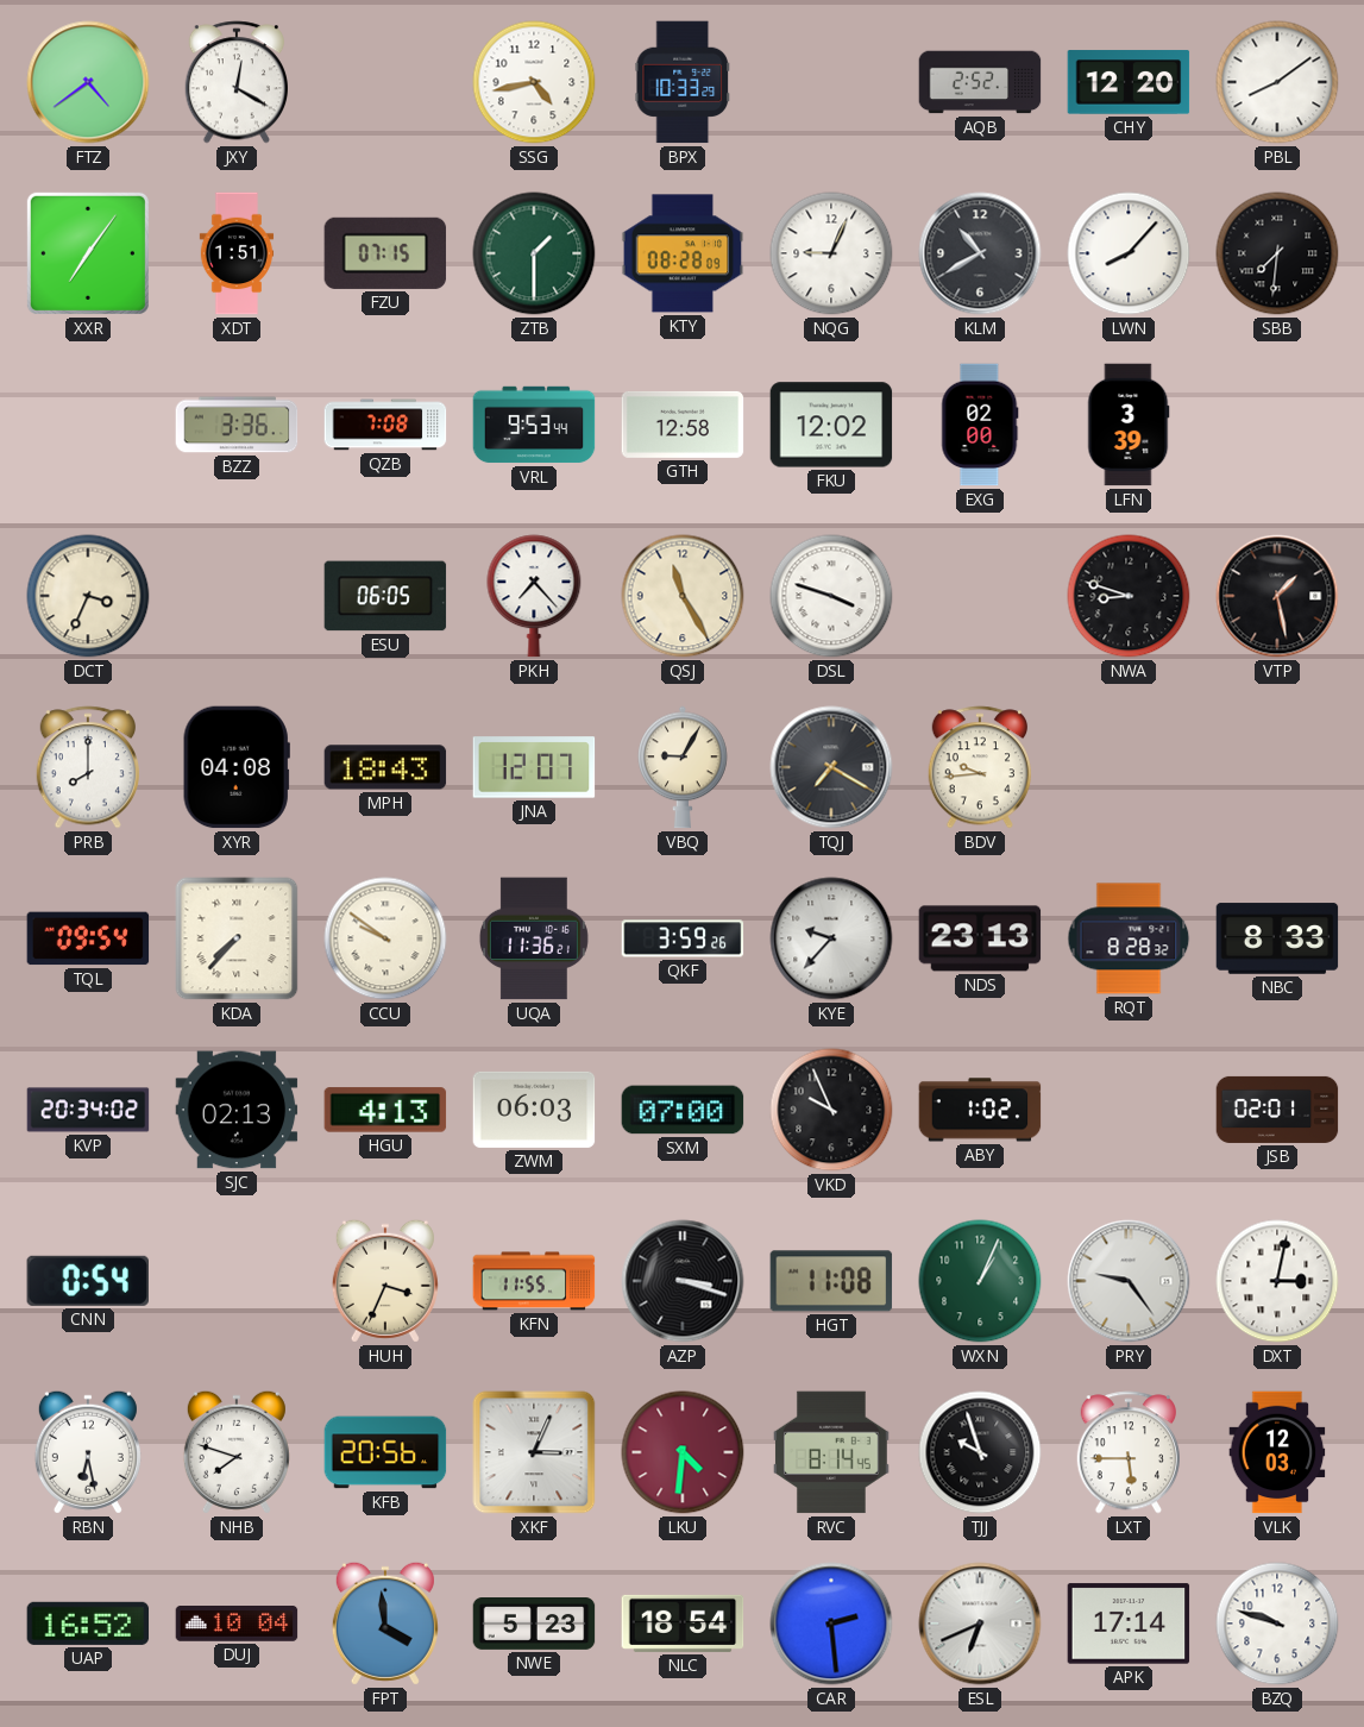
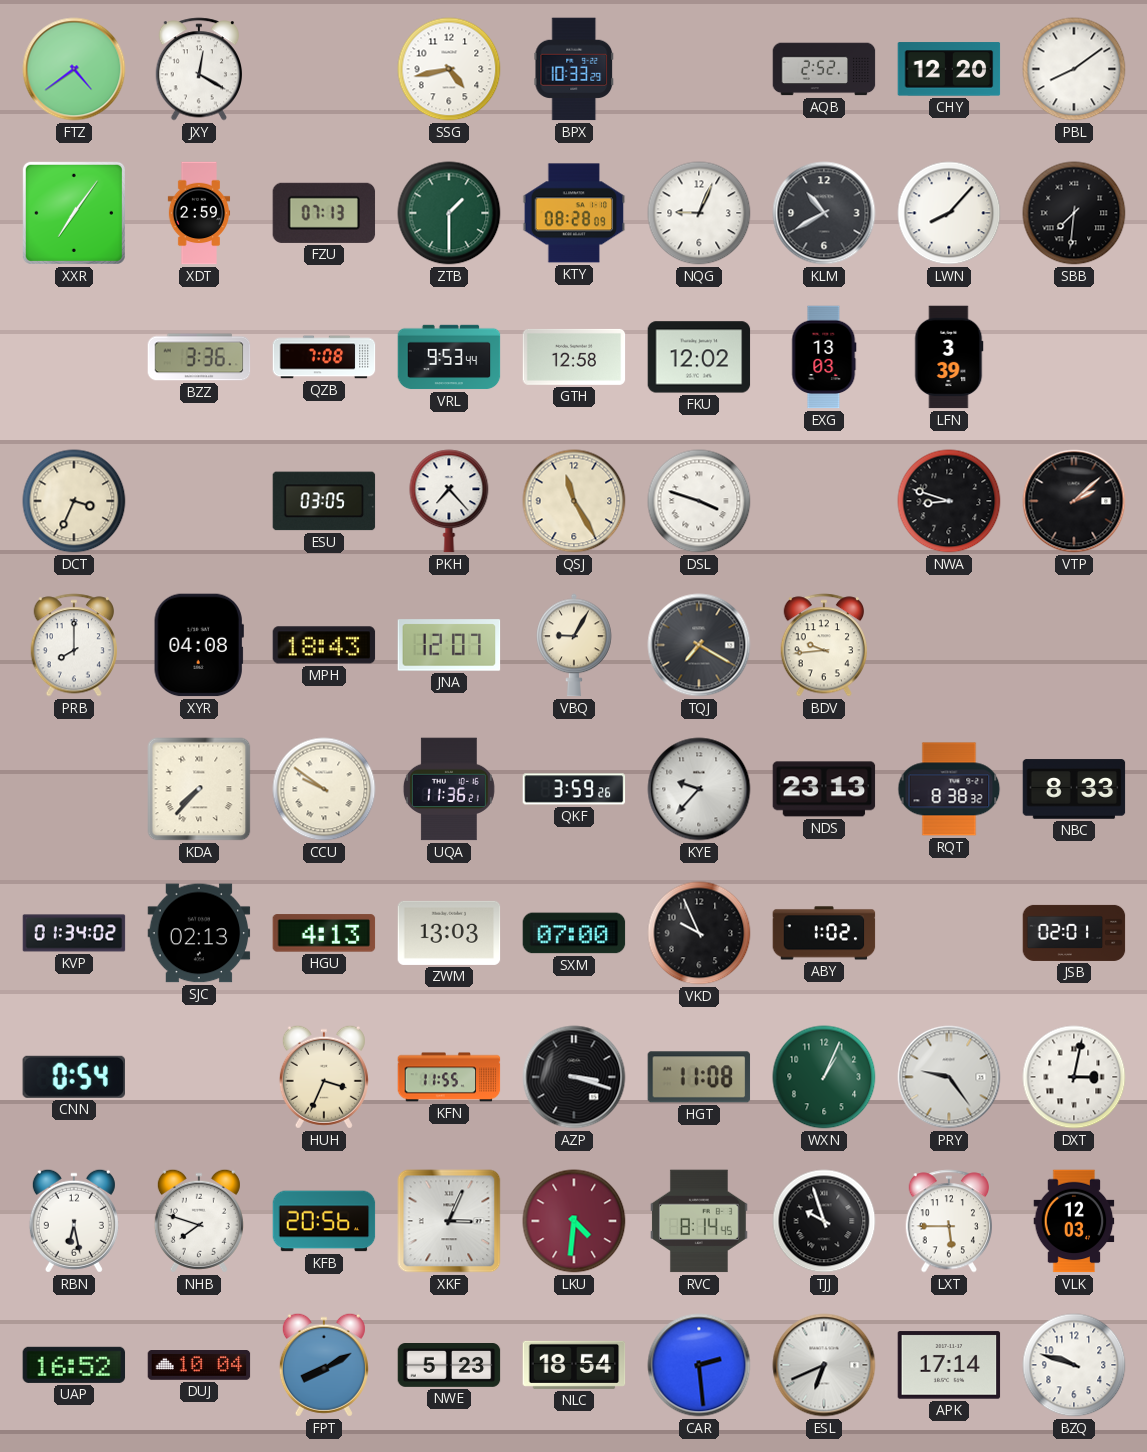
XDT: 1:51 -> 2:59
FZU: 07:15 -> 07:13
EXG: 02:00 -> 13:03
ESU: 06:05 -> 03:05
VTP: 1:28 -> 2:08
TQL: 09:54 -> none
RQT: 8:28 -> 8:38
KVP: 20:34 -> 01:34
ZWM: 06:03 -> 13:03
FPT: 3:59 -> 8:10
